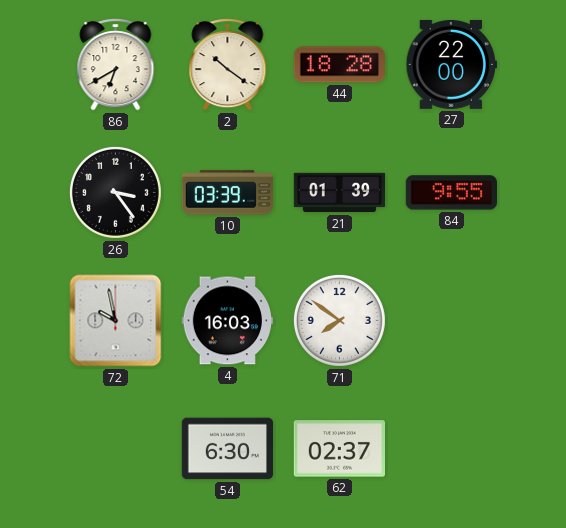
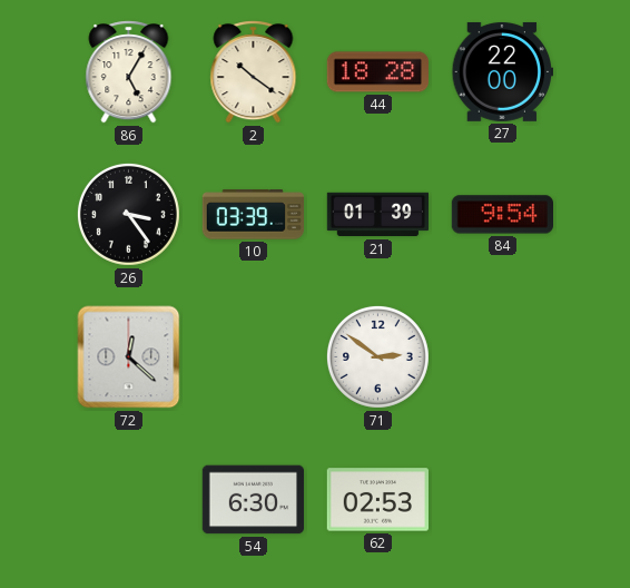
86: 6:40 -> 5:05
84: 9:55 -> 9:54
72: 9:58 -> 12:22
4: 16:03 -> none
71: 7:51 -> 2:51
62: 02:37 -> 02:53
